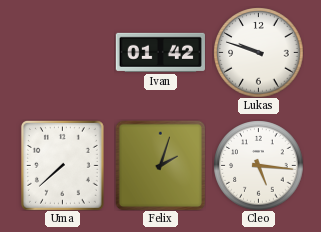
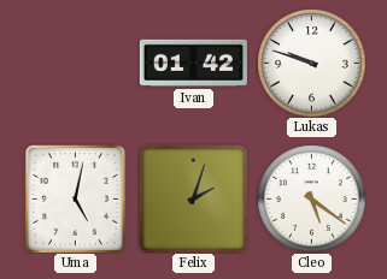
Uma: 7:38 -> 5:02
Cleo: 5:16 -> 5:21
